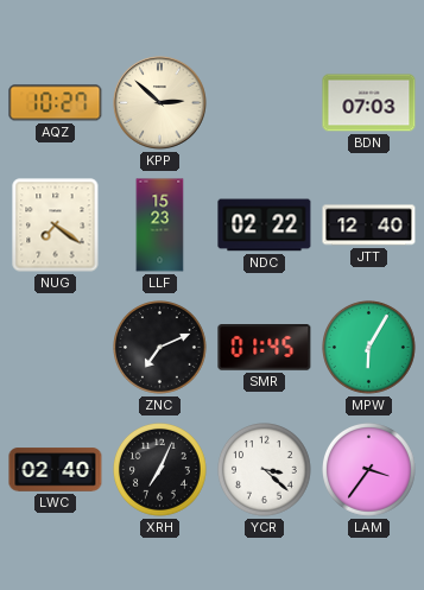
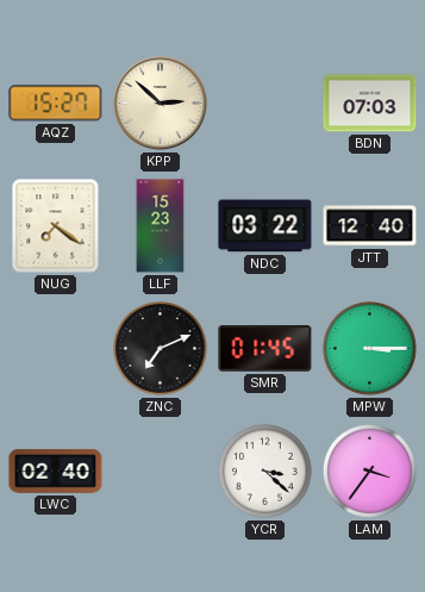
AQZ: 10:27 -> 15:27
NDC: 02:22 -> 03:22
MPW: 6:05 -> 3:15
XRH: 7:04 -> none
